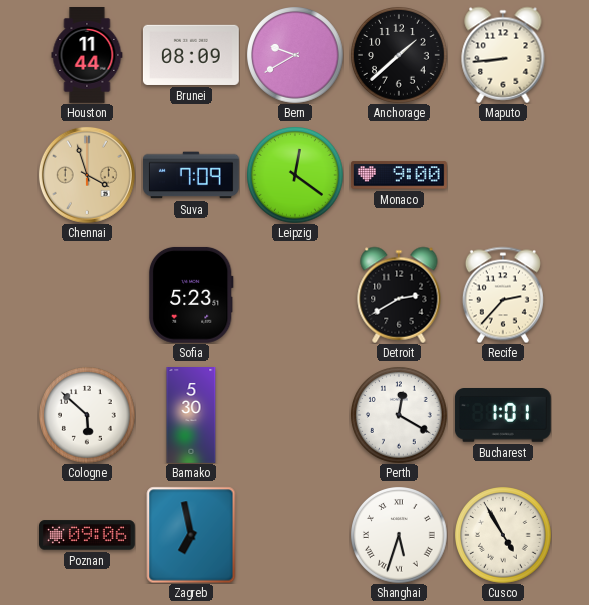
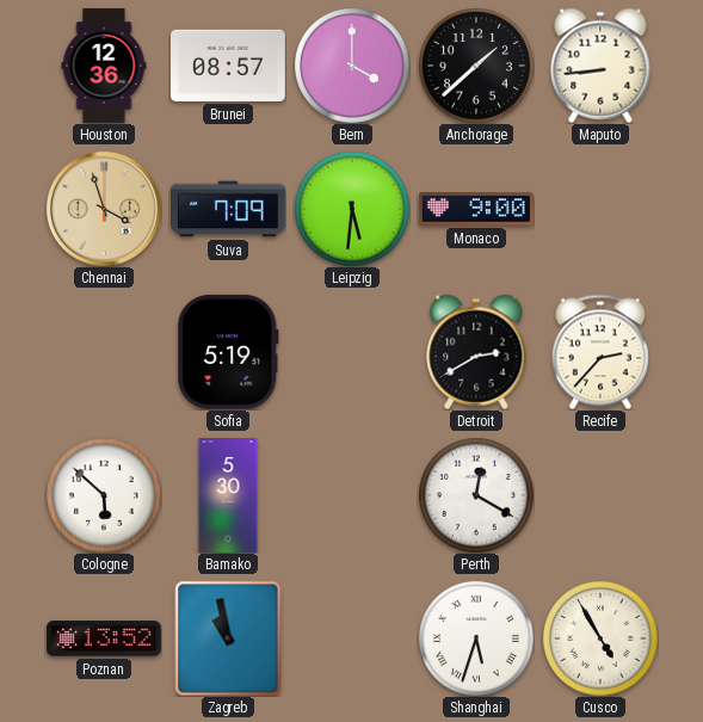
Houston: 11:44 -> 12:36
Brunei: 08:09 -> 08:57
Bern: 9:40 -> 4:00
Leipzig: 12:21 -> 5:31
Sofia: 5:23 -> 5:19
Bucharest: 1:01 -> none
Poznan: 09:06 -> 13:52
Zagreb: 6:58 -> 10:58
